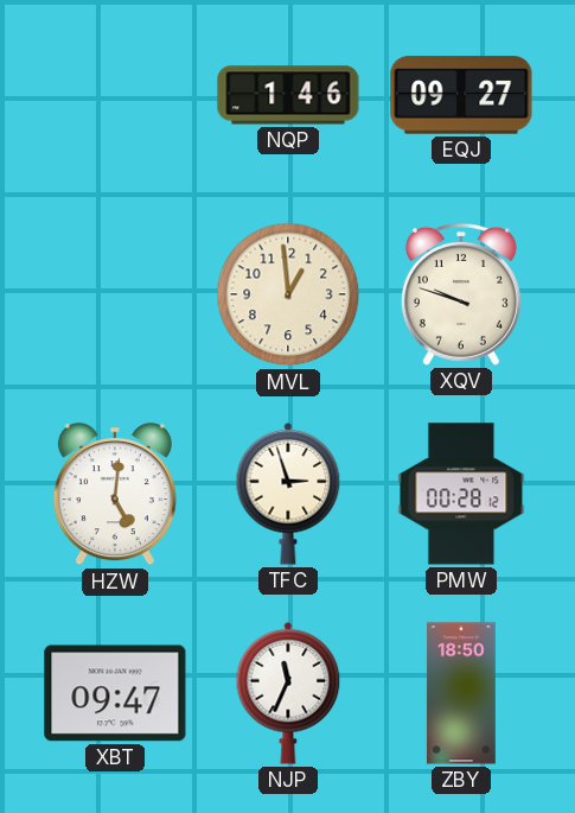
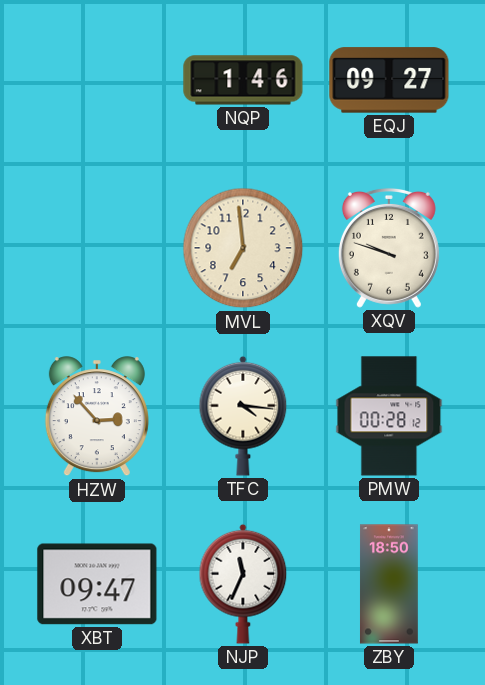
MVL: 12:59 -> 6:59
HZW: 5:01 -> 2:53
TFC: 2:57 -> 4:16
